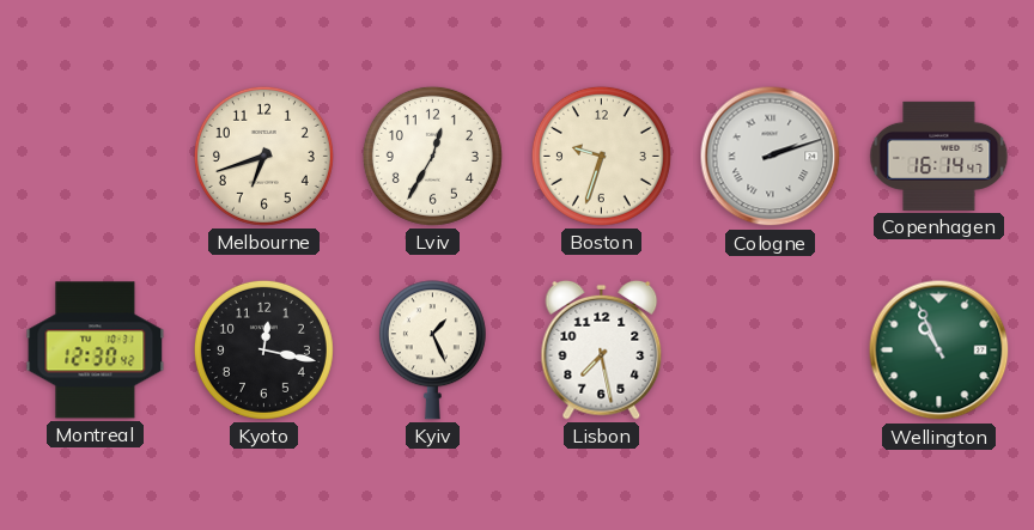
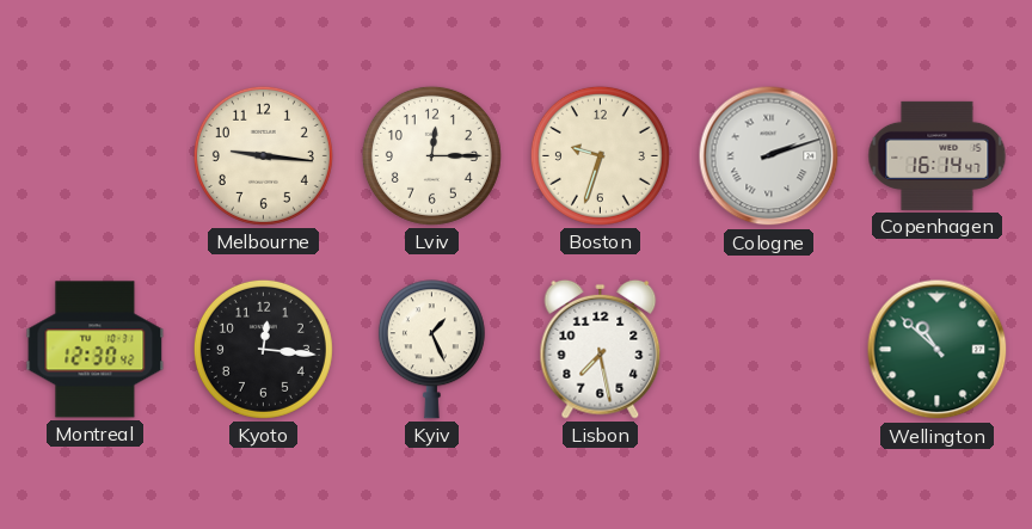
Melbourne: 6:42 -> 9:16
Lviv: 12:35 -> 12:15
Kyoto: 12:17 -> 12:16
Wellington: 10:56 -> 10:52
